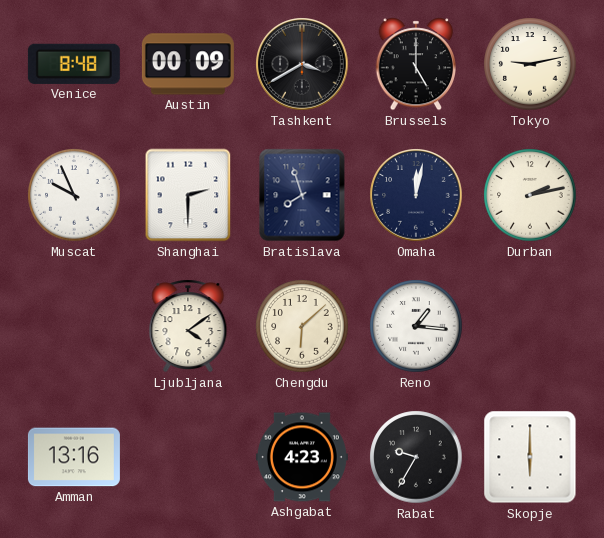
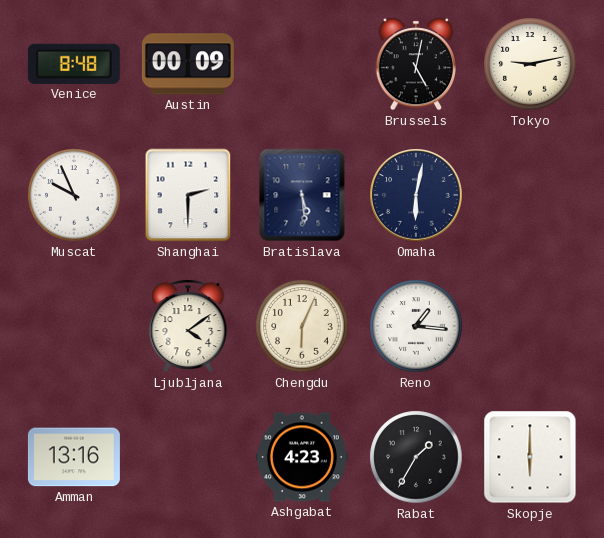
Tashkent: 3:40 -> none
Brussels: 5:00 -> 5:02
Bratislava: 7:57 -> 5:29
Omaha: 12:02 -> 6:02
Durban: 2:13 -> none
Chengdu: 6:08 -> 6:04
Rabat: 9:35 -> 1:35
